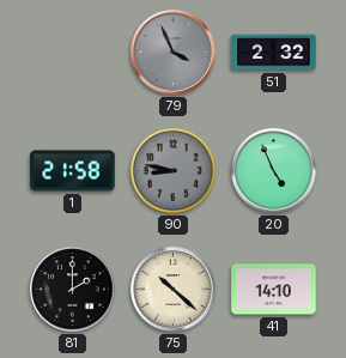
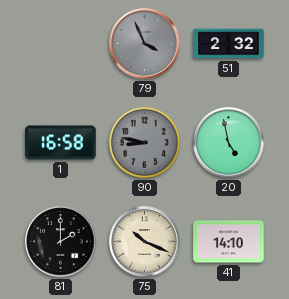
1: 21:58 -> 16:58
20: 4:56 -> 4:58
75: 10:22 -> 10:19
